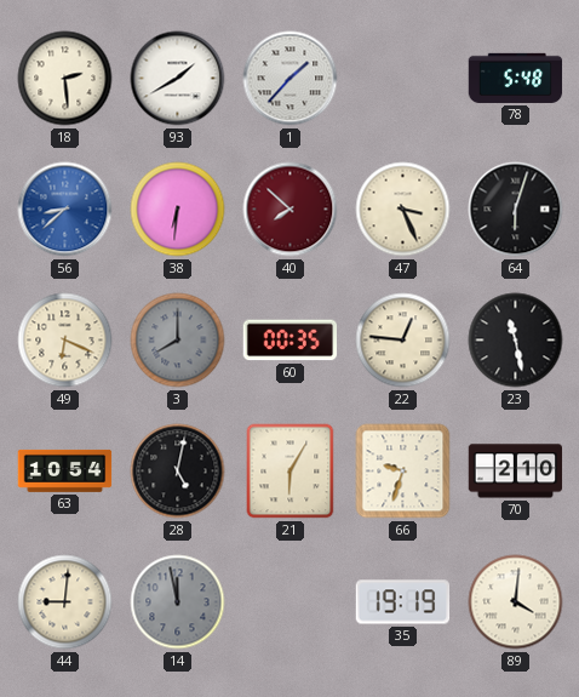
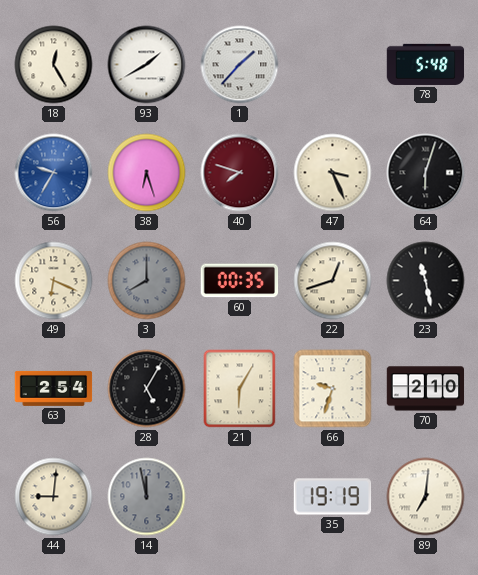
18: 2:29 -> 12:25
56: 8:38 -> 9:35
38: 6:31 -> 6:27
40: 7:52 -> 7:48
22: 12:46 -> 12:42
63: 10:54 -> 2:54
28: 5:02 -> 5:05
89: 4:01 -> 7:01
